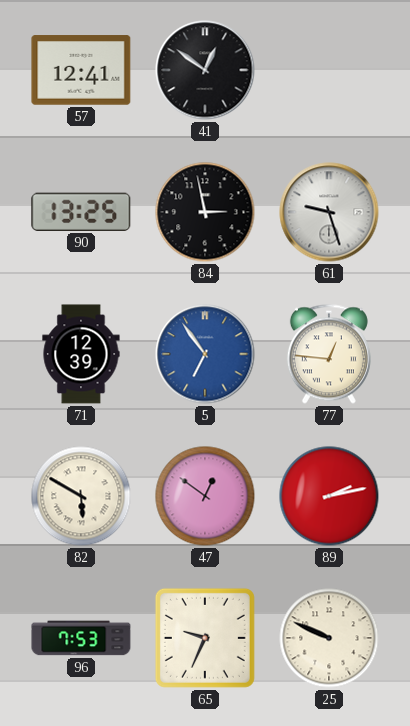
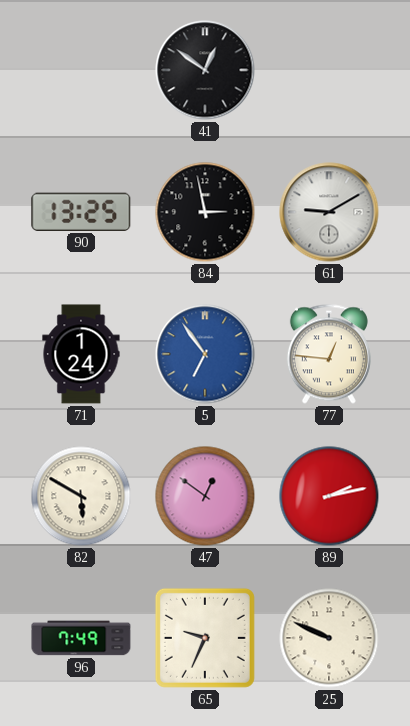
57: 12:41 -> none
61: 9:27 -> 9:10
71: 12:39 -> 1:24
96: 7:53 -> 7:49
